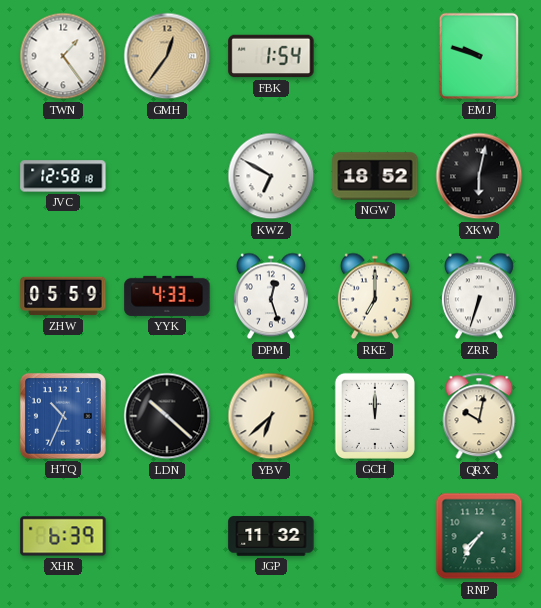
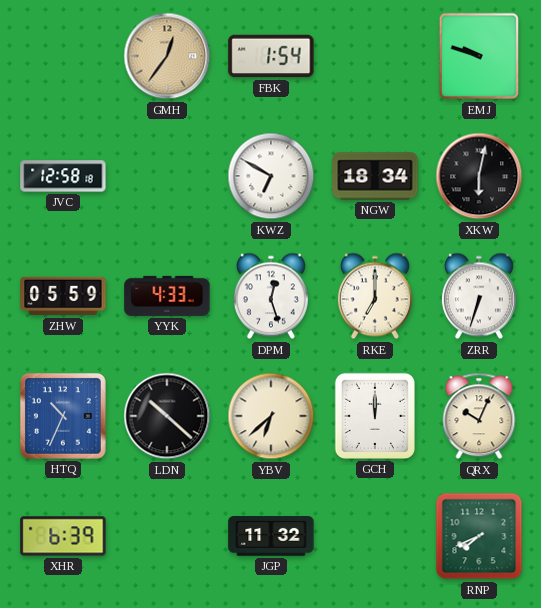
TWN: 1:24 -> none
NGW: 18:52 -> 18:34
QRX: 10:02 -> 10:04
RNP: 7:36 -> 7:41
